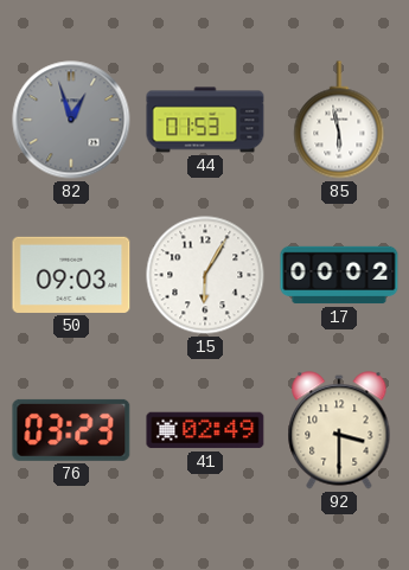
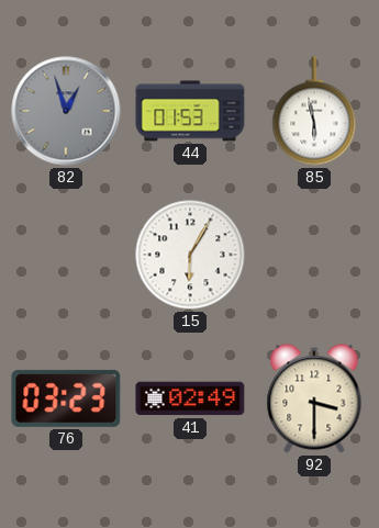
50: 09:03 -> none
17: 00:02 -> none
